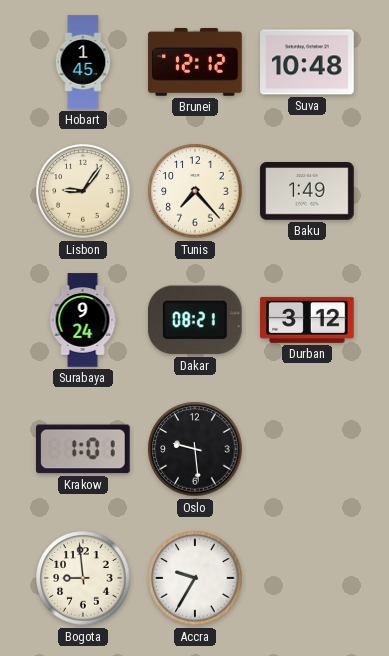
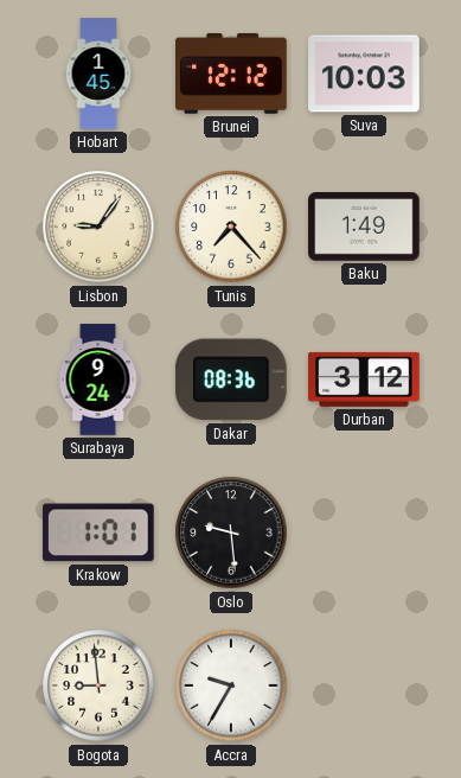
Suva: 10:48 -> 10:03
Dakar: 08:21 -> 08:36
